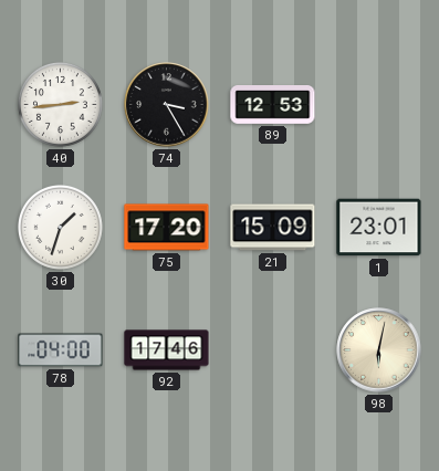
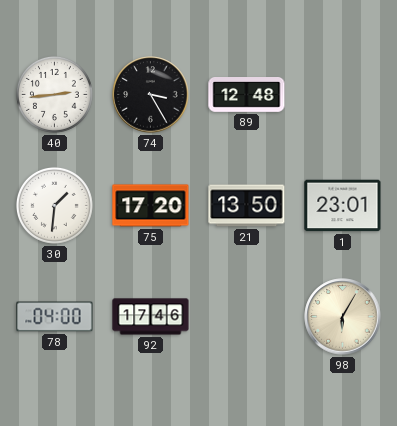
89: 12:53 -> 12:48
30: 1:33 -> 1:31
21: 15:09 -> 13:50
98: 6:02 -> 6:05
